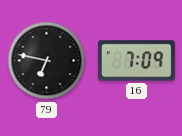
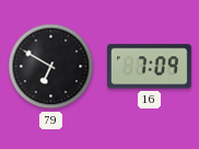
79: 6:47 -> 6:50
